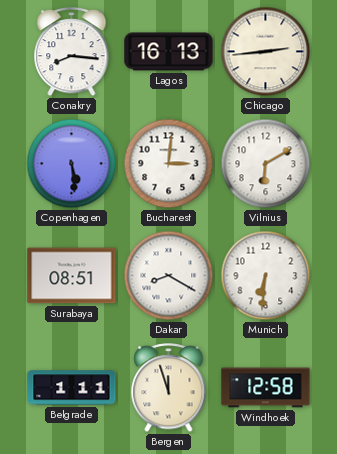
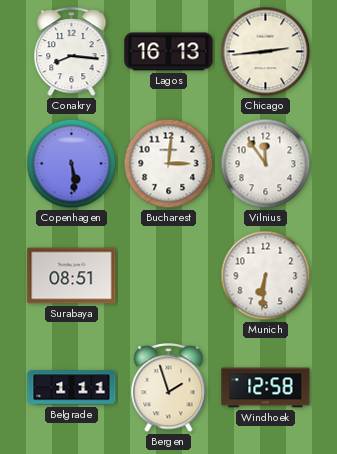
Vilnius: 6:10 -> 11:54
Dakar: 8:20 -> none
Bergen: 11:57 -> 1:57
